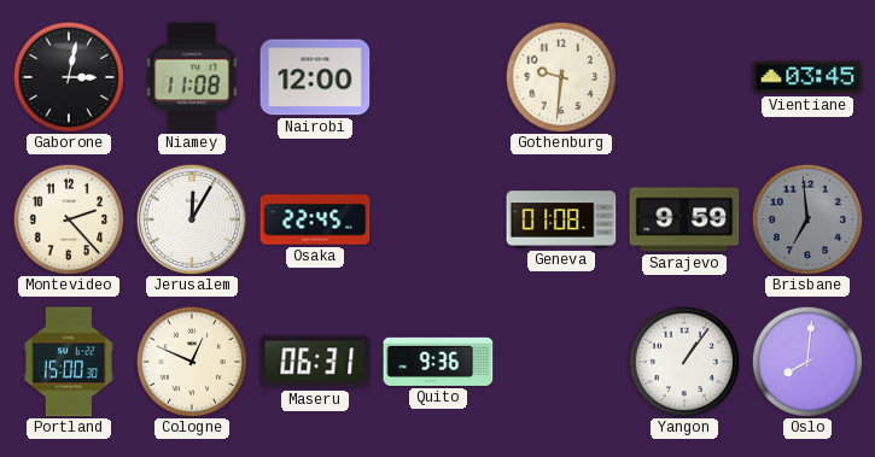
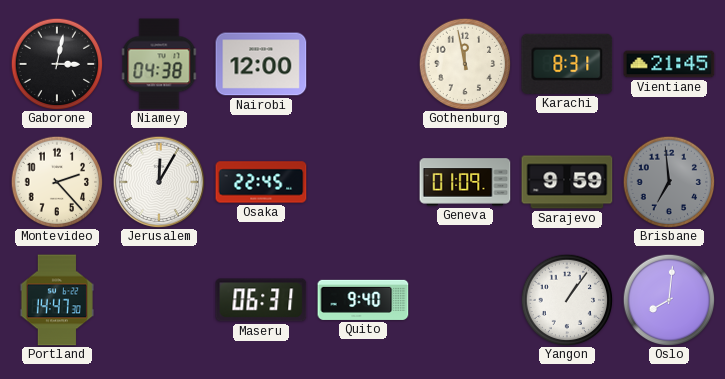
Niamey: 11:08 -> 04:38
Gothenburg: 9:31 -> 11:58
Karachi: none -> 8:31
Vientiane: 03:45 -> 21:45
Geneva: 01:08 -> 01:09
Portland: 15:00 -> 14:47
Cologne: 12:49 -> none
Quito: 9:36 -> 9:40
